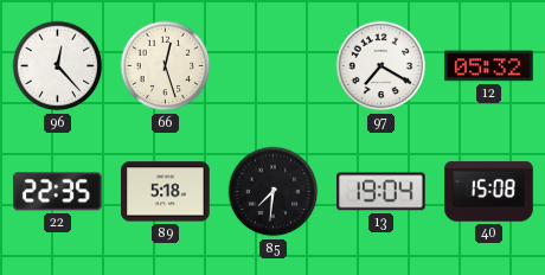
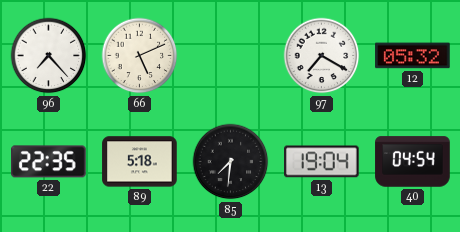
96: 12:23 -> 7:23
66: 12:27 -> 5:11
40: 15:08 -> 04:54
